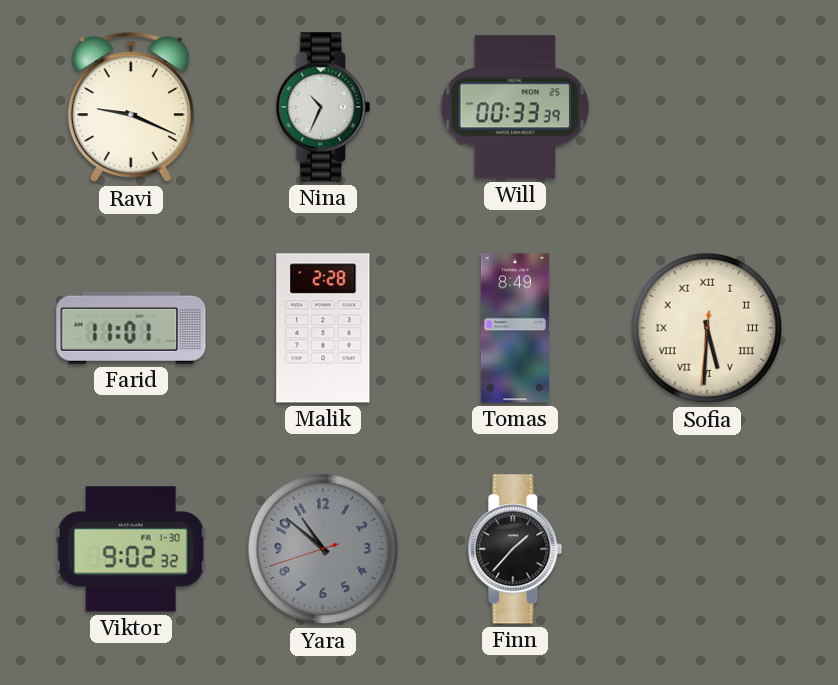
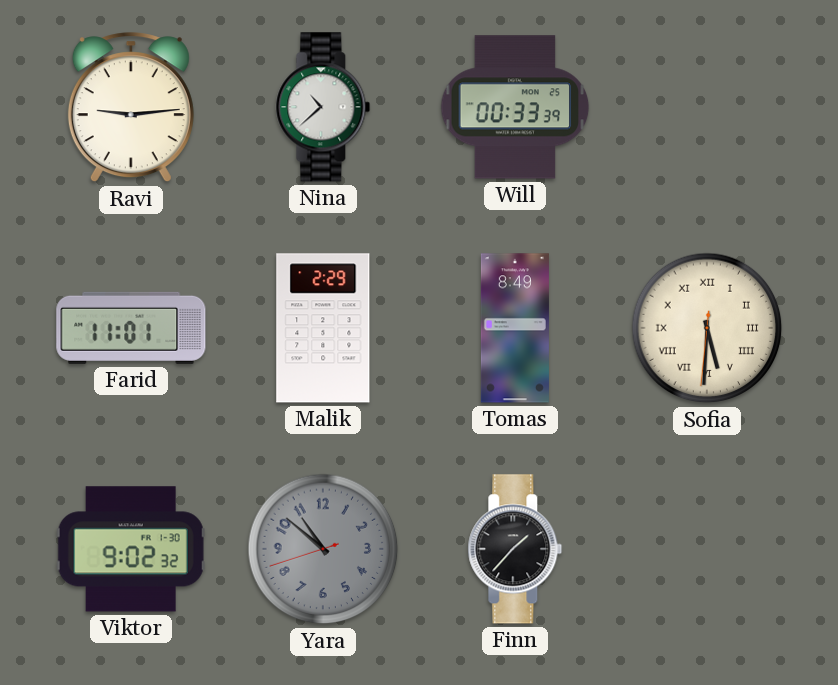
Ravi: 9:19 -> 9:14
Nina: 10:34 -> 10:38
Malik: 2:28 -> 2:29
